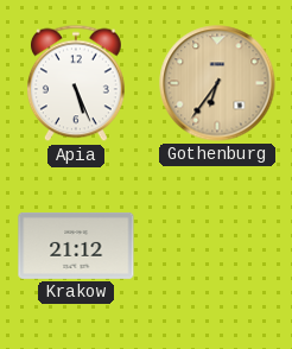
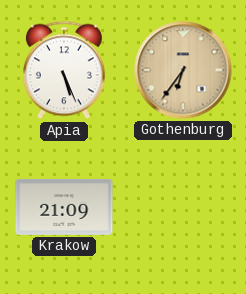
Krakow: 21:12 -> 21:09
